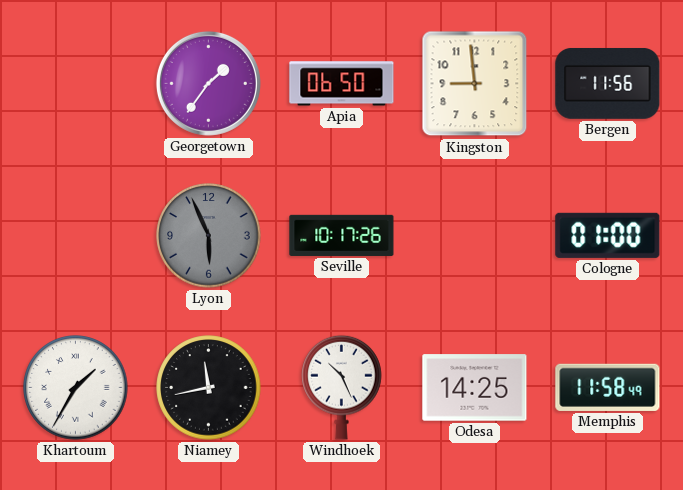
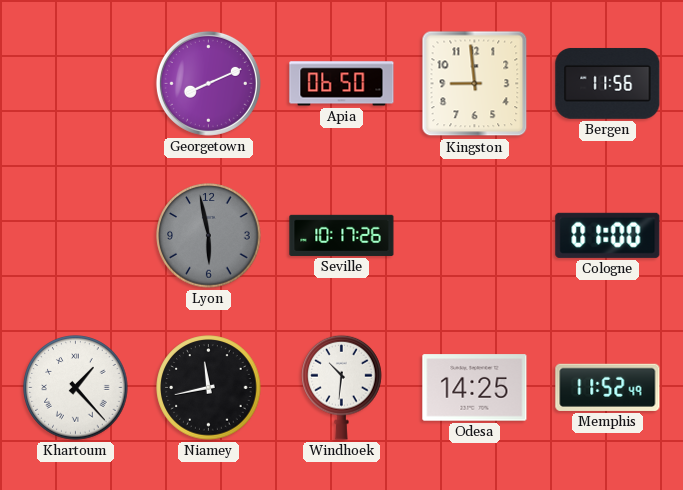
Georgetown: 1:36 -> 8:11
Lyon: 5:56 -> 5:58
Khartoum: 1:35 -> 1:23
Windhoek: 10:26 -> 10:31
Memphis: 11:58 -> 11:52
